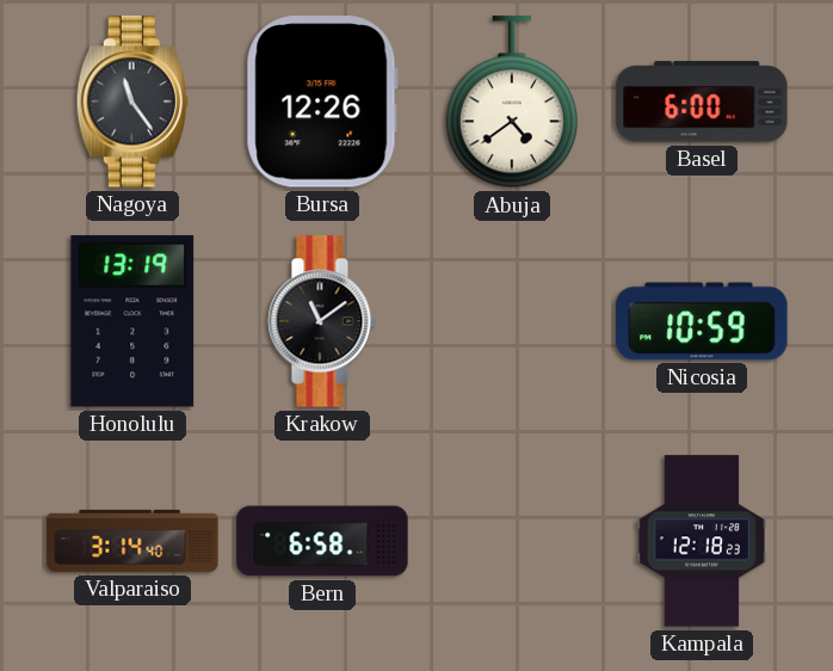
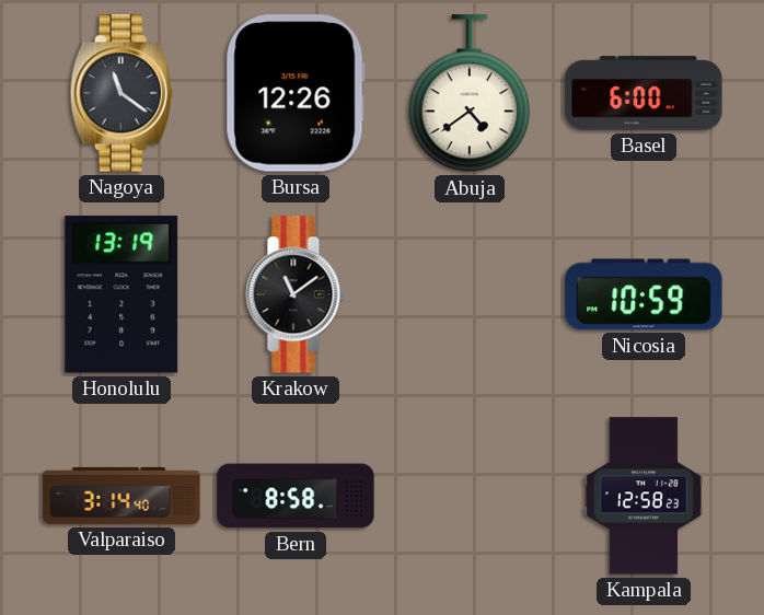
Nagoya: 11:24 -> 11:21
Bern: 6:58 -> 8:58
Kampala: 12:18 -> 12:58
